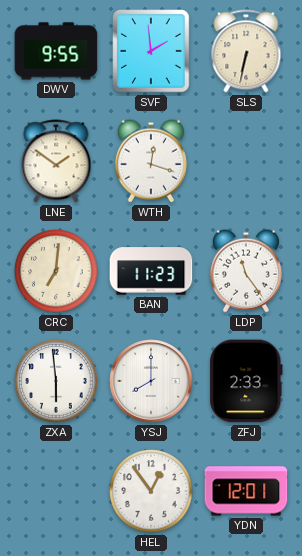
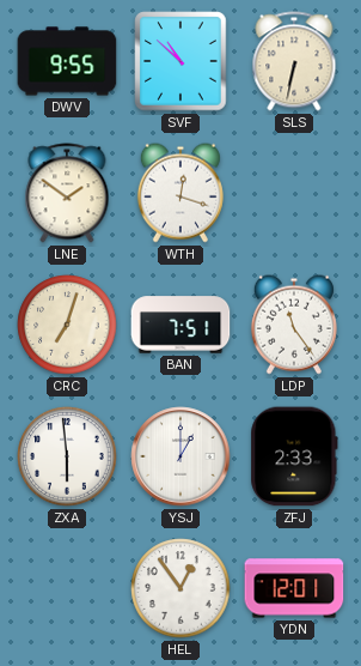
SVF: 1:59 -> 10:52
CRC: 7:01 -> 7:03
BAN: 11:23 -> 7:51
YSJ: 8:00 -> 1:00
